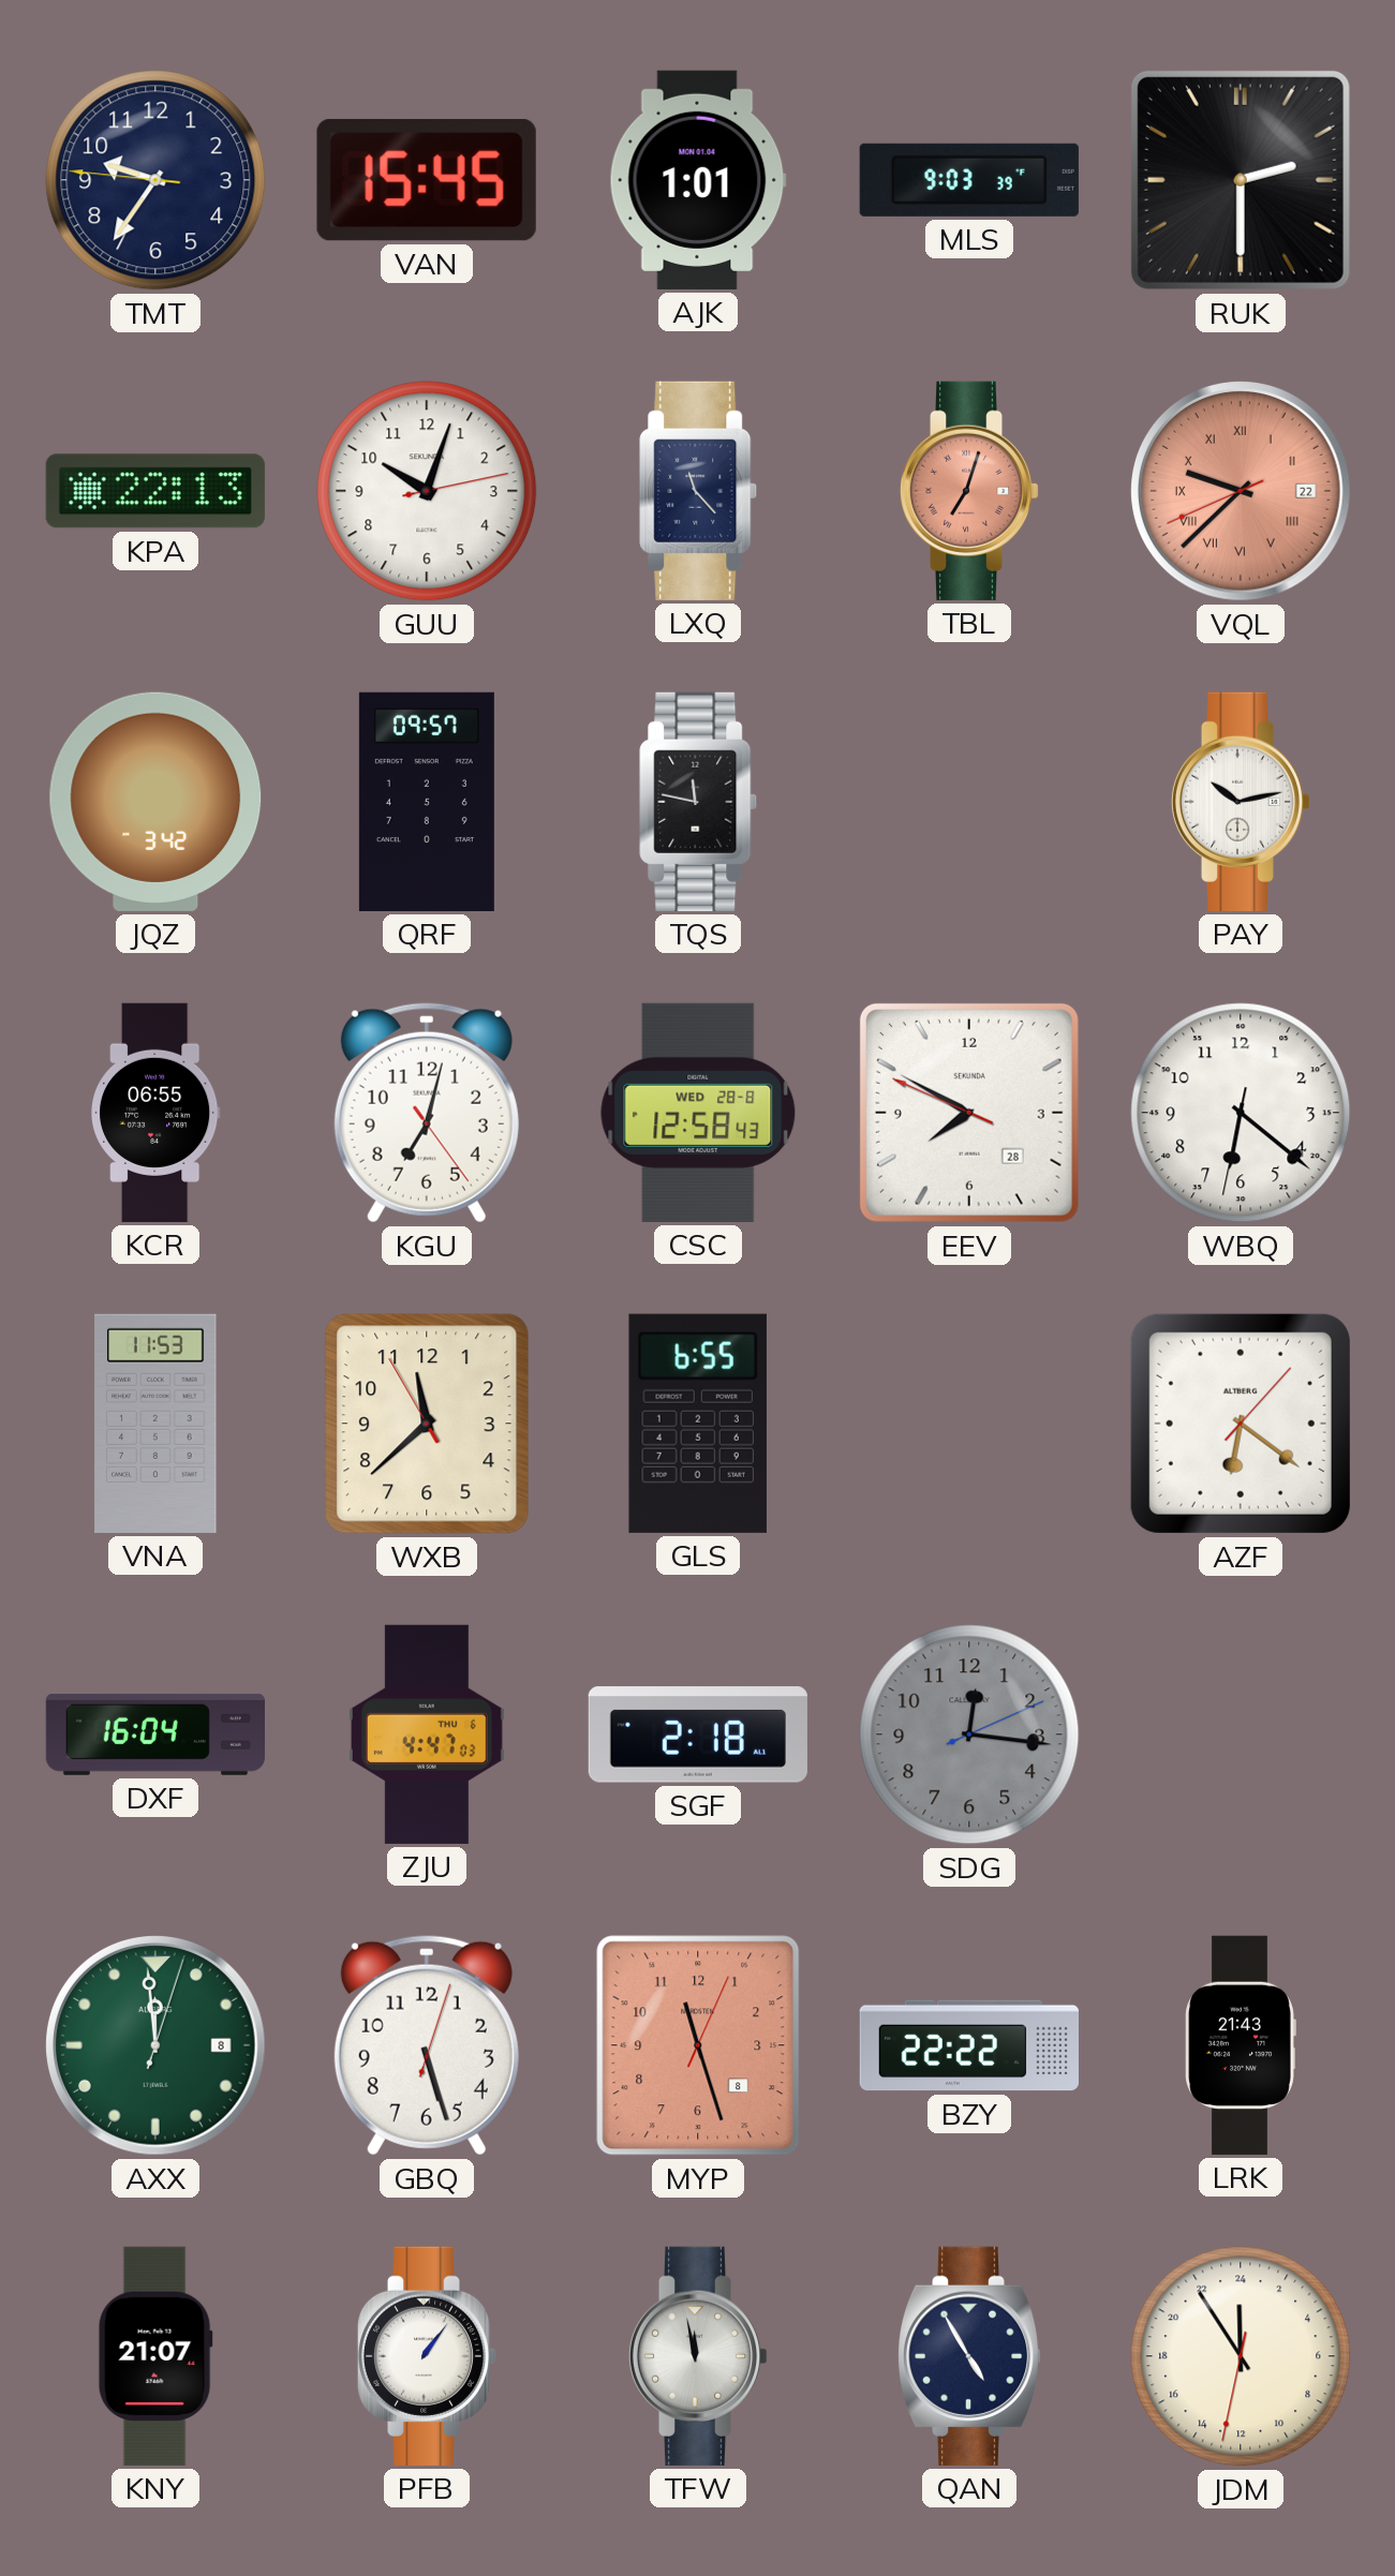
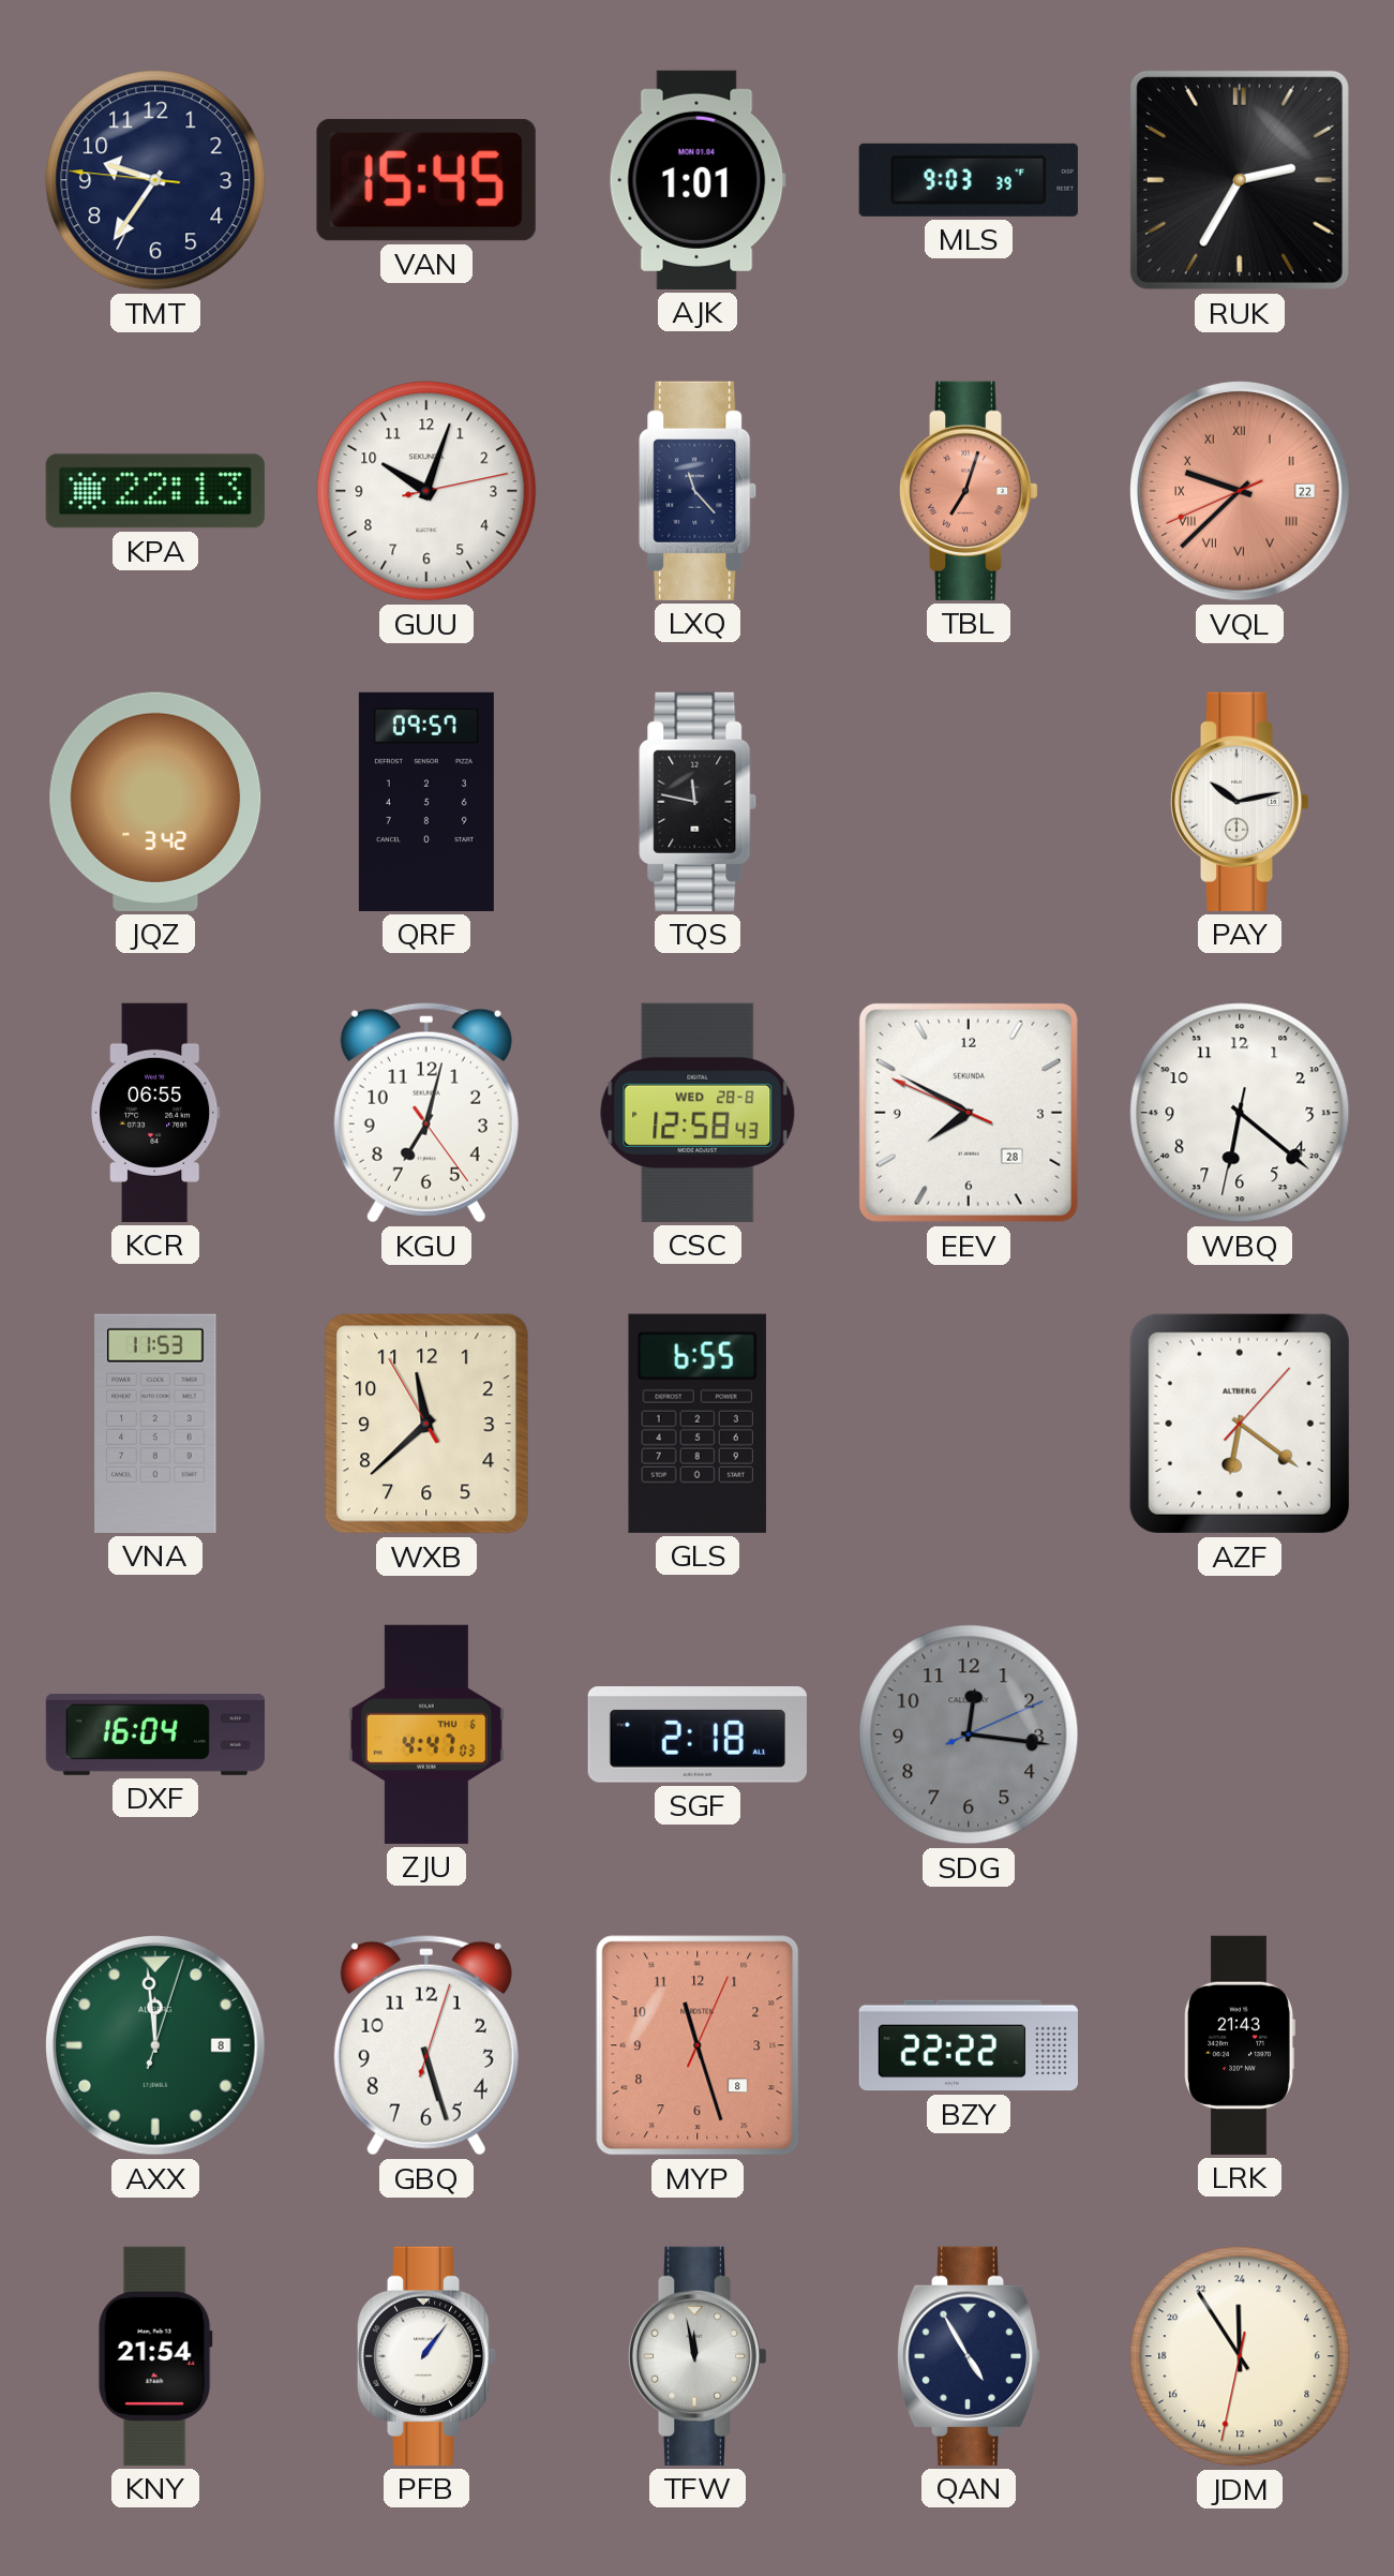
RUK: 2:30 -> 2:35
KNY: 21:07 -> 21:54
